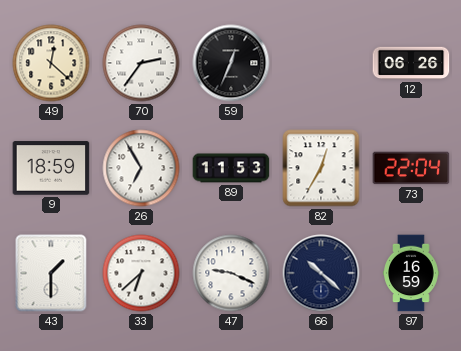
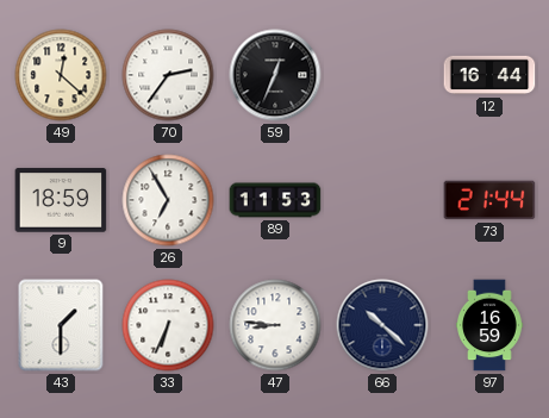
12: 06:26 -> 16:44
82: 12:35 -> none
73: 22:04 -> 21:44
33: 6:38 -> 6:34
47: 9:19 -> 8:46
